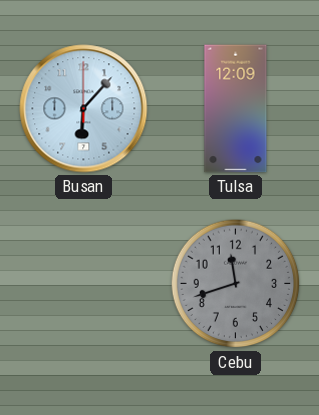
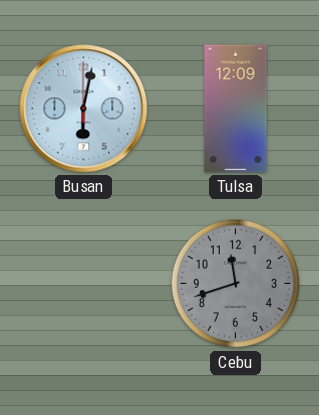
Busan: 6:07 -> 6:02
